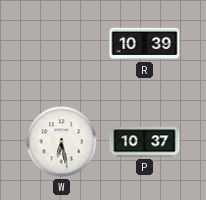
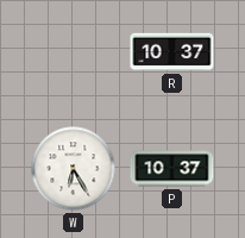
R: 10:39 -> 10:37
W: 6:28 -> 6:25
